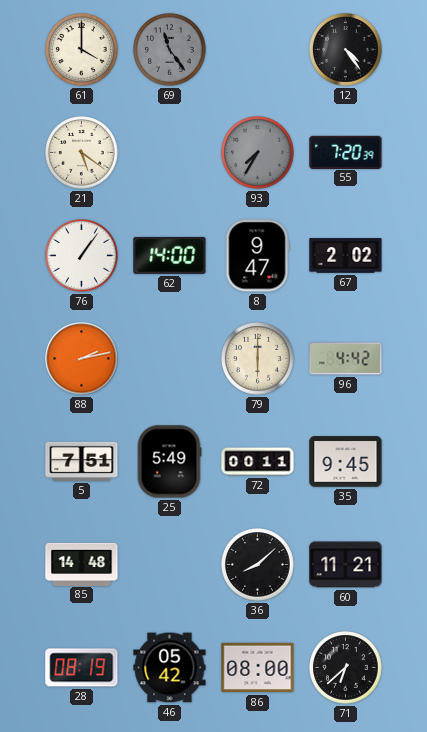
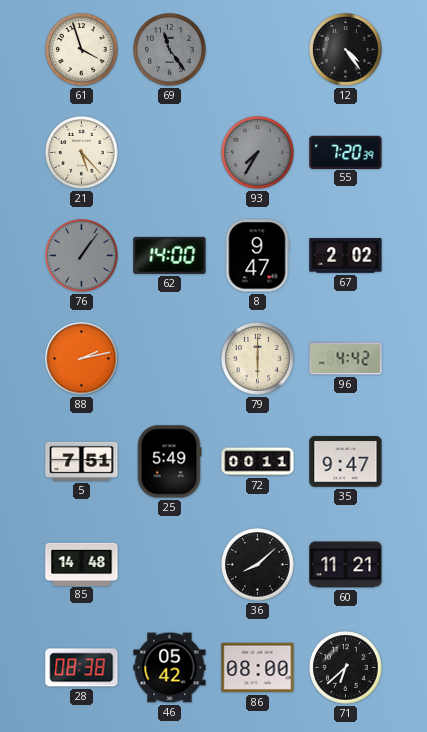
61: 4:00 -> 3:57
21: 5:21 -> 5:23
76 dial: white -> grey
35: 9:45 -> 9:47
28: 08:19 -> 08:38
